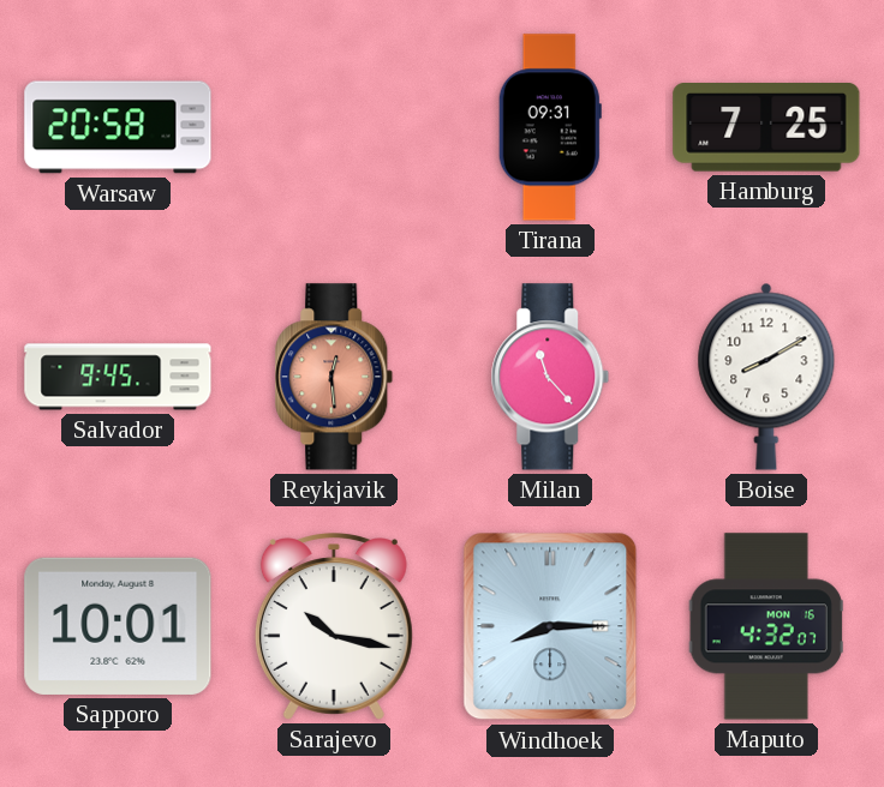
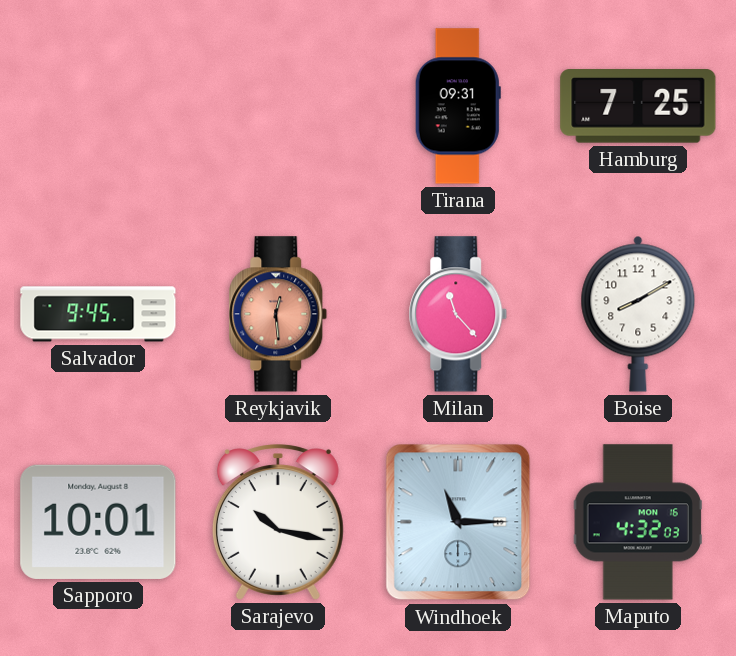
Warsaw: 20:58 -> none
Windhoek: 8:15 -> 11:15
Maputo: 4:32:07 -> 4:32:03
